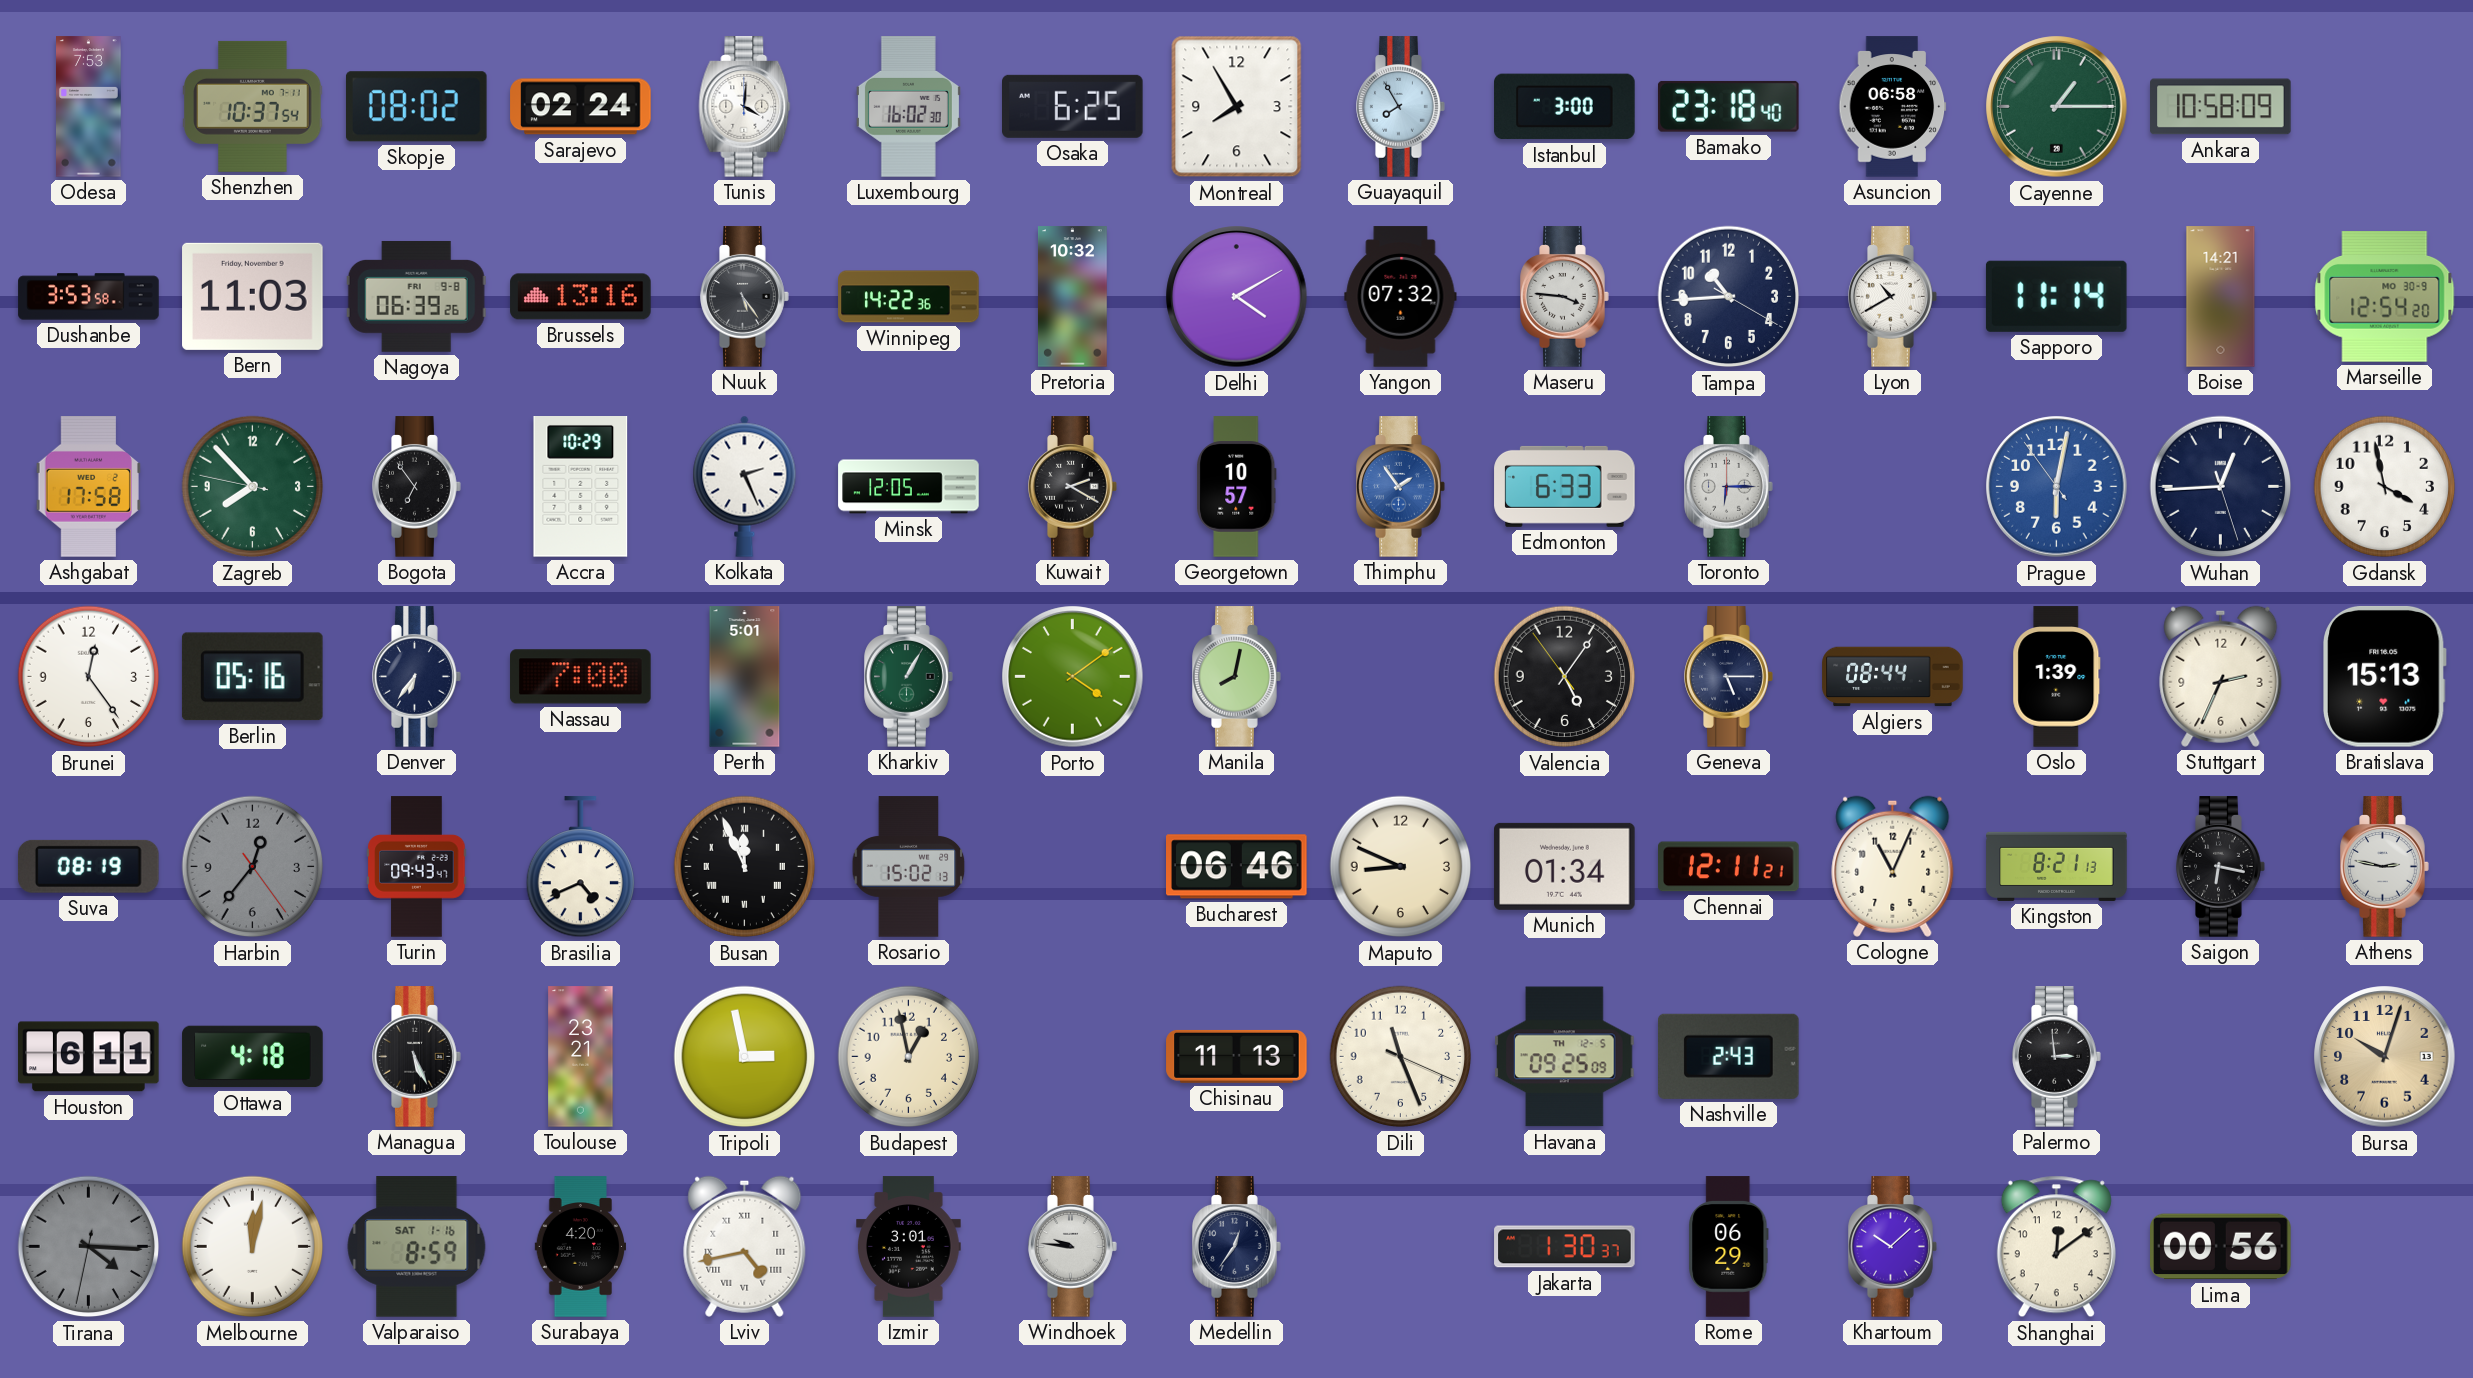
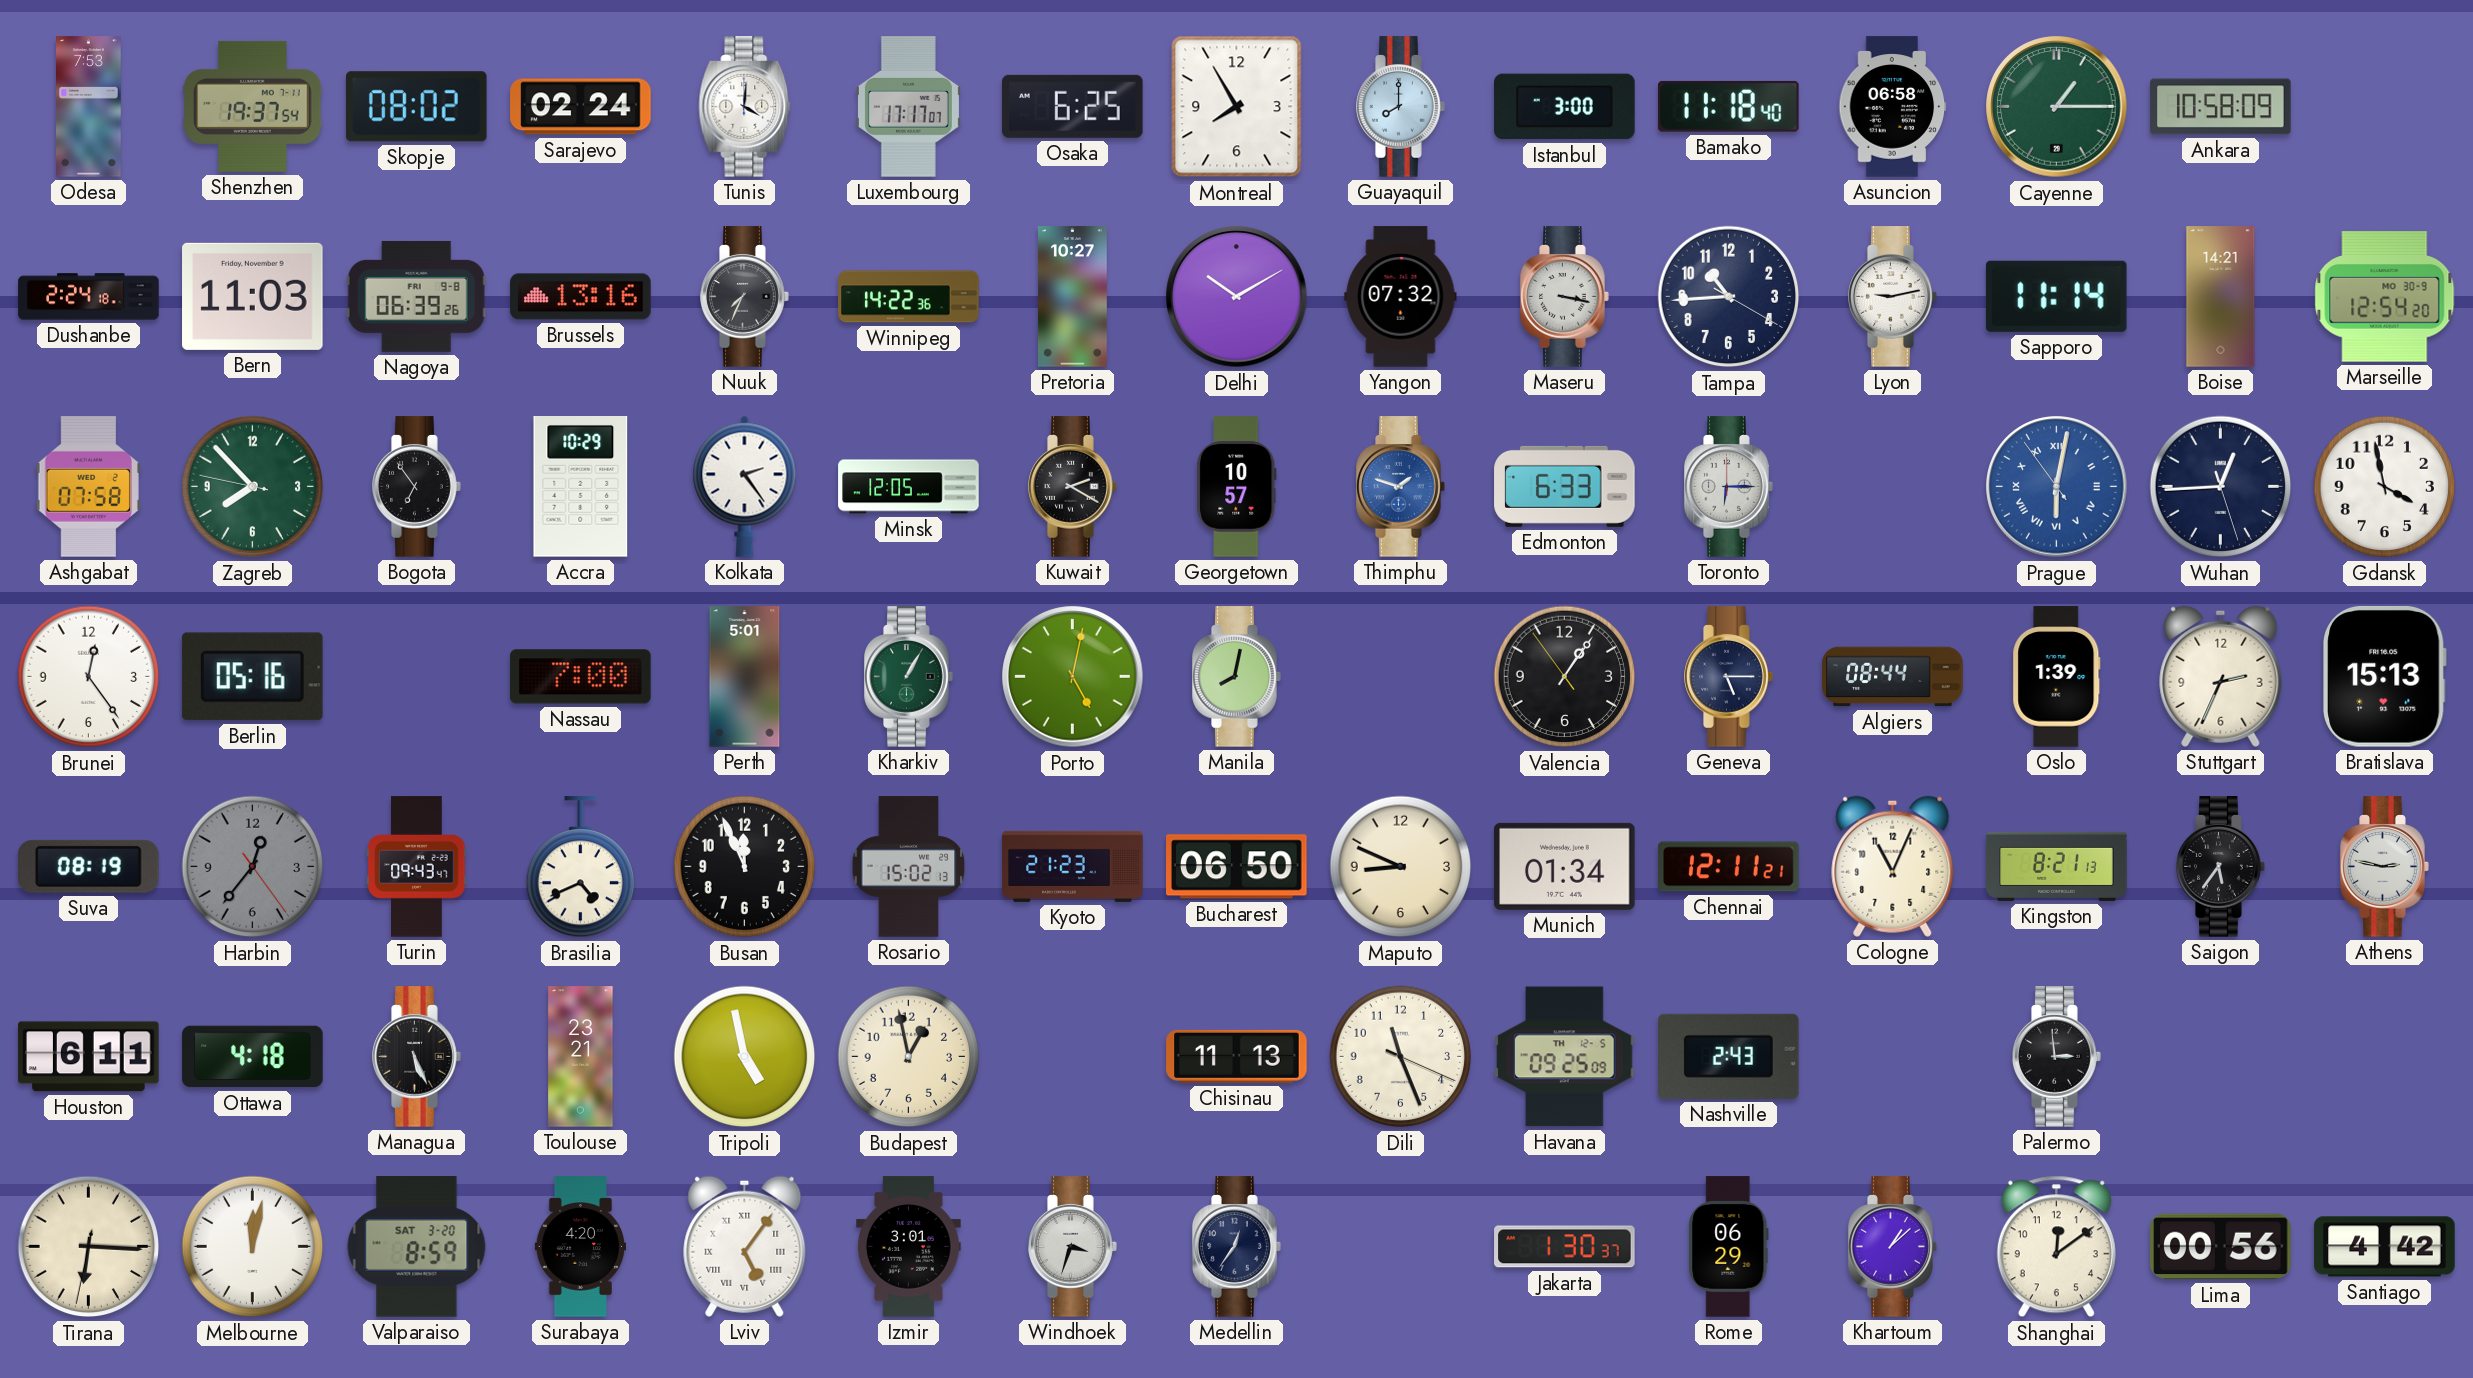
Shenzhen: 10:37 -> 19:37
Luxembourg: 16:02 -> 17:17
Guayaquil: 7:55 -> 8:00
Bamako: 23:18 -> 11:18
Dushanbe: 3:53 -> 2:24
Nuuk: 5:24 -> 7:34
Pretoria: 10:32 -> 10:27
Delhi: 4:10 -> 10:10
Maseru: 3:46 -> 3:17
Lyon: 10:40 -> 9:13
Ashgabat: 17:58 -> 07:58
Kolkata: 2:26 -> 2:24
Thimphu: 1:54 -> 1:48
Prague numerals: Arabic -> Roman
Denver: 6:36 -> none
Porto: 4:09 -> 5:02
Valencia: 5:05 -> 1:05
Busan numerals: Roman -> Arabic
Kyoto: none -> 21:23
Bucharest: 06:46 -> 06:50
Saigon: 6:17 -> 5:36
Tripoli: 2:58 -> 4:58
Bursa: 10:03 -> none
Tirana: 4:15 -> 6:15
Tirana dial: grey -> cream
Valparaiso date: SAT 1-16 -> SAT 3-20
Lviv: 4:43 -> 5:06
Windhoek: 9:46 -> 3:33
Khartoum: 10:08 -> 1:08
Santiago: none -> 4:42
